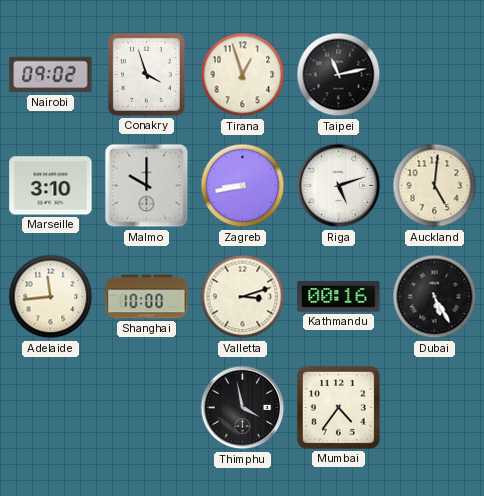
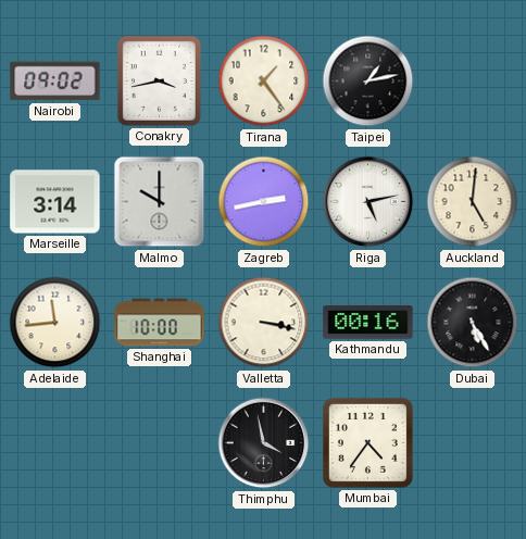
Conakry: 3:57 -> 3:43
Tirana: 12:57 -> 1:24
Taipei: 11:13 -> 1:13
Marseille: 3:10 -> 3:14
Zagreb: 8:43 -> 2:43
Riga: 5:12 -> 5:13
Valletta: 3:12 -> 3:17
